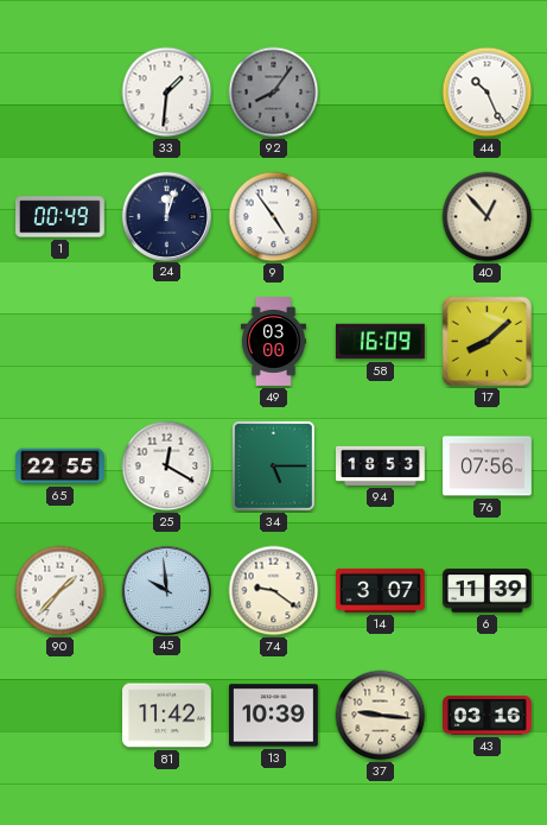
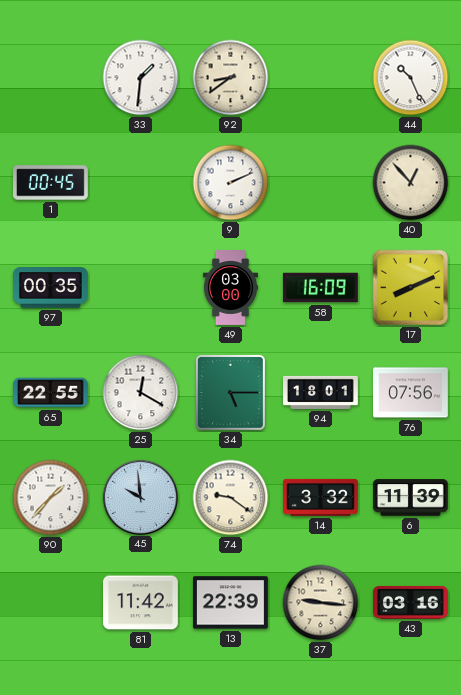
92: 8:06 -> 8:39
92 dial: grey -> cream
1: 00:49 -> 00:45
24: 12:03 -> none
9: 4:54 -> 2:11
97: none -> 00:35
17: 8:08 -> 8:11
94: 18:53 -> 18:01
14: 3:07 -> 3:32
13: 10:39 -> 22:39
